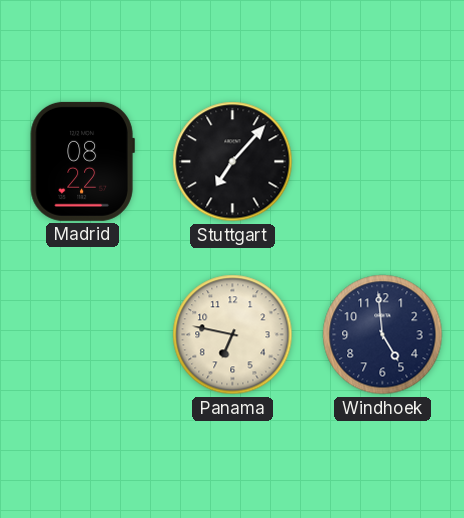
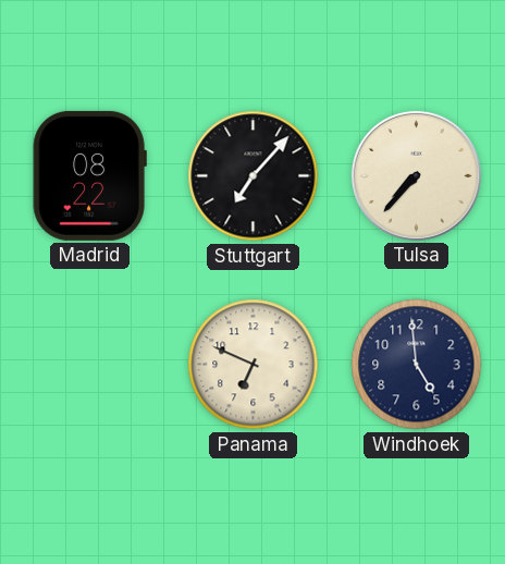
Tulsa: none -> 7:37
Panama: 6:47 -> 6:49
